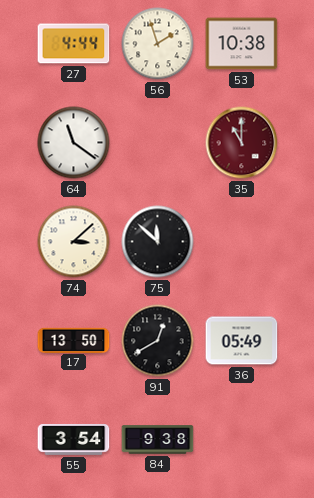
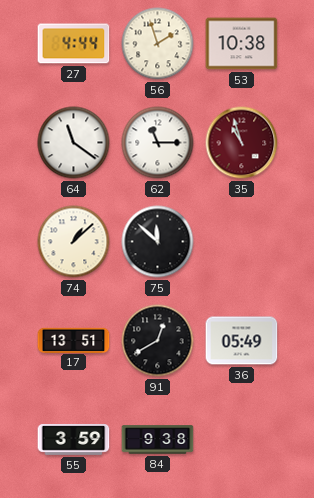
62: none -> 11:15
35: 11:00 -> 10:57
74: 3:08 -> 1:08
17: 13:50 -> 13:51
55: 3:54 -> 3:59
